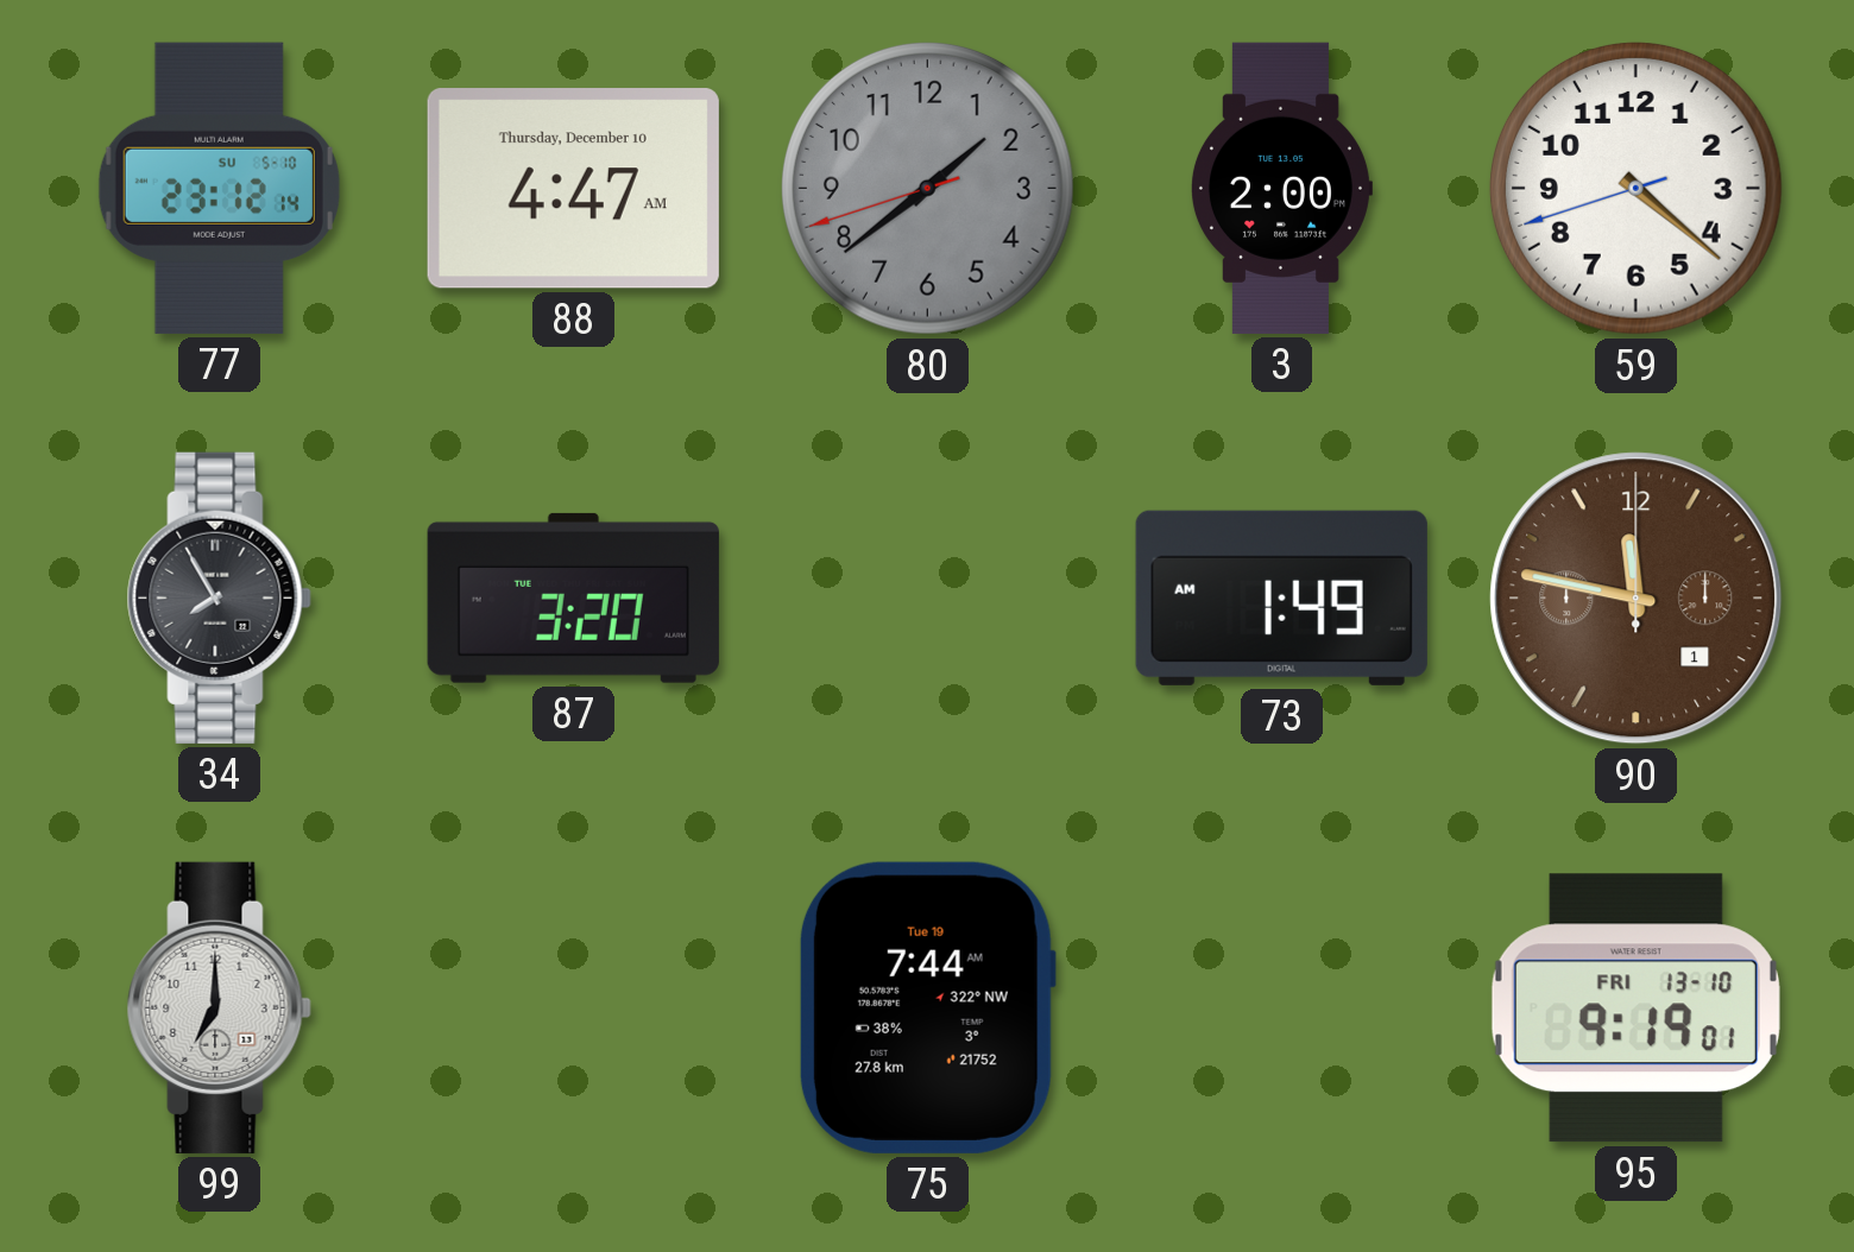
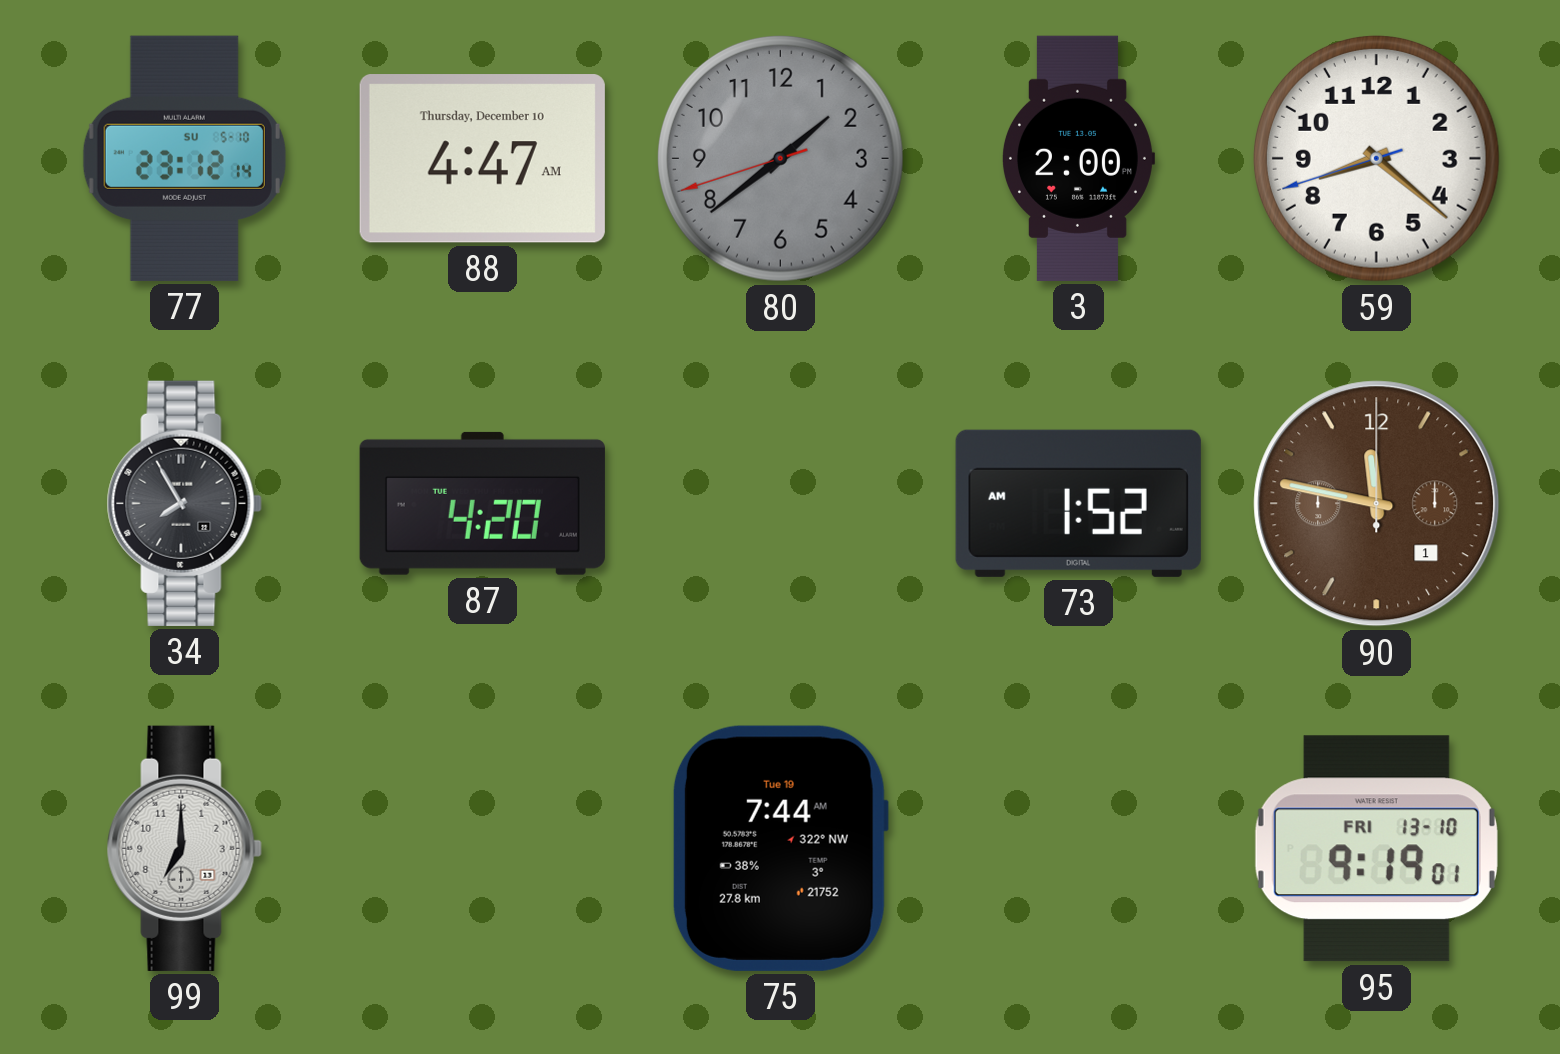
59: 4:21 -> 8:21
87: 3:20 -> 4:20
73: 1:49 -> 1:52
